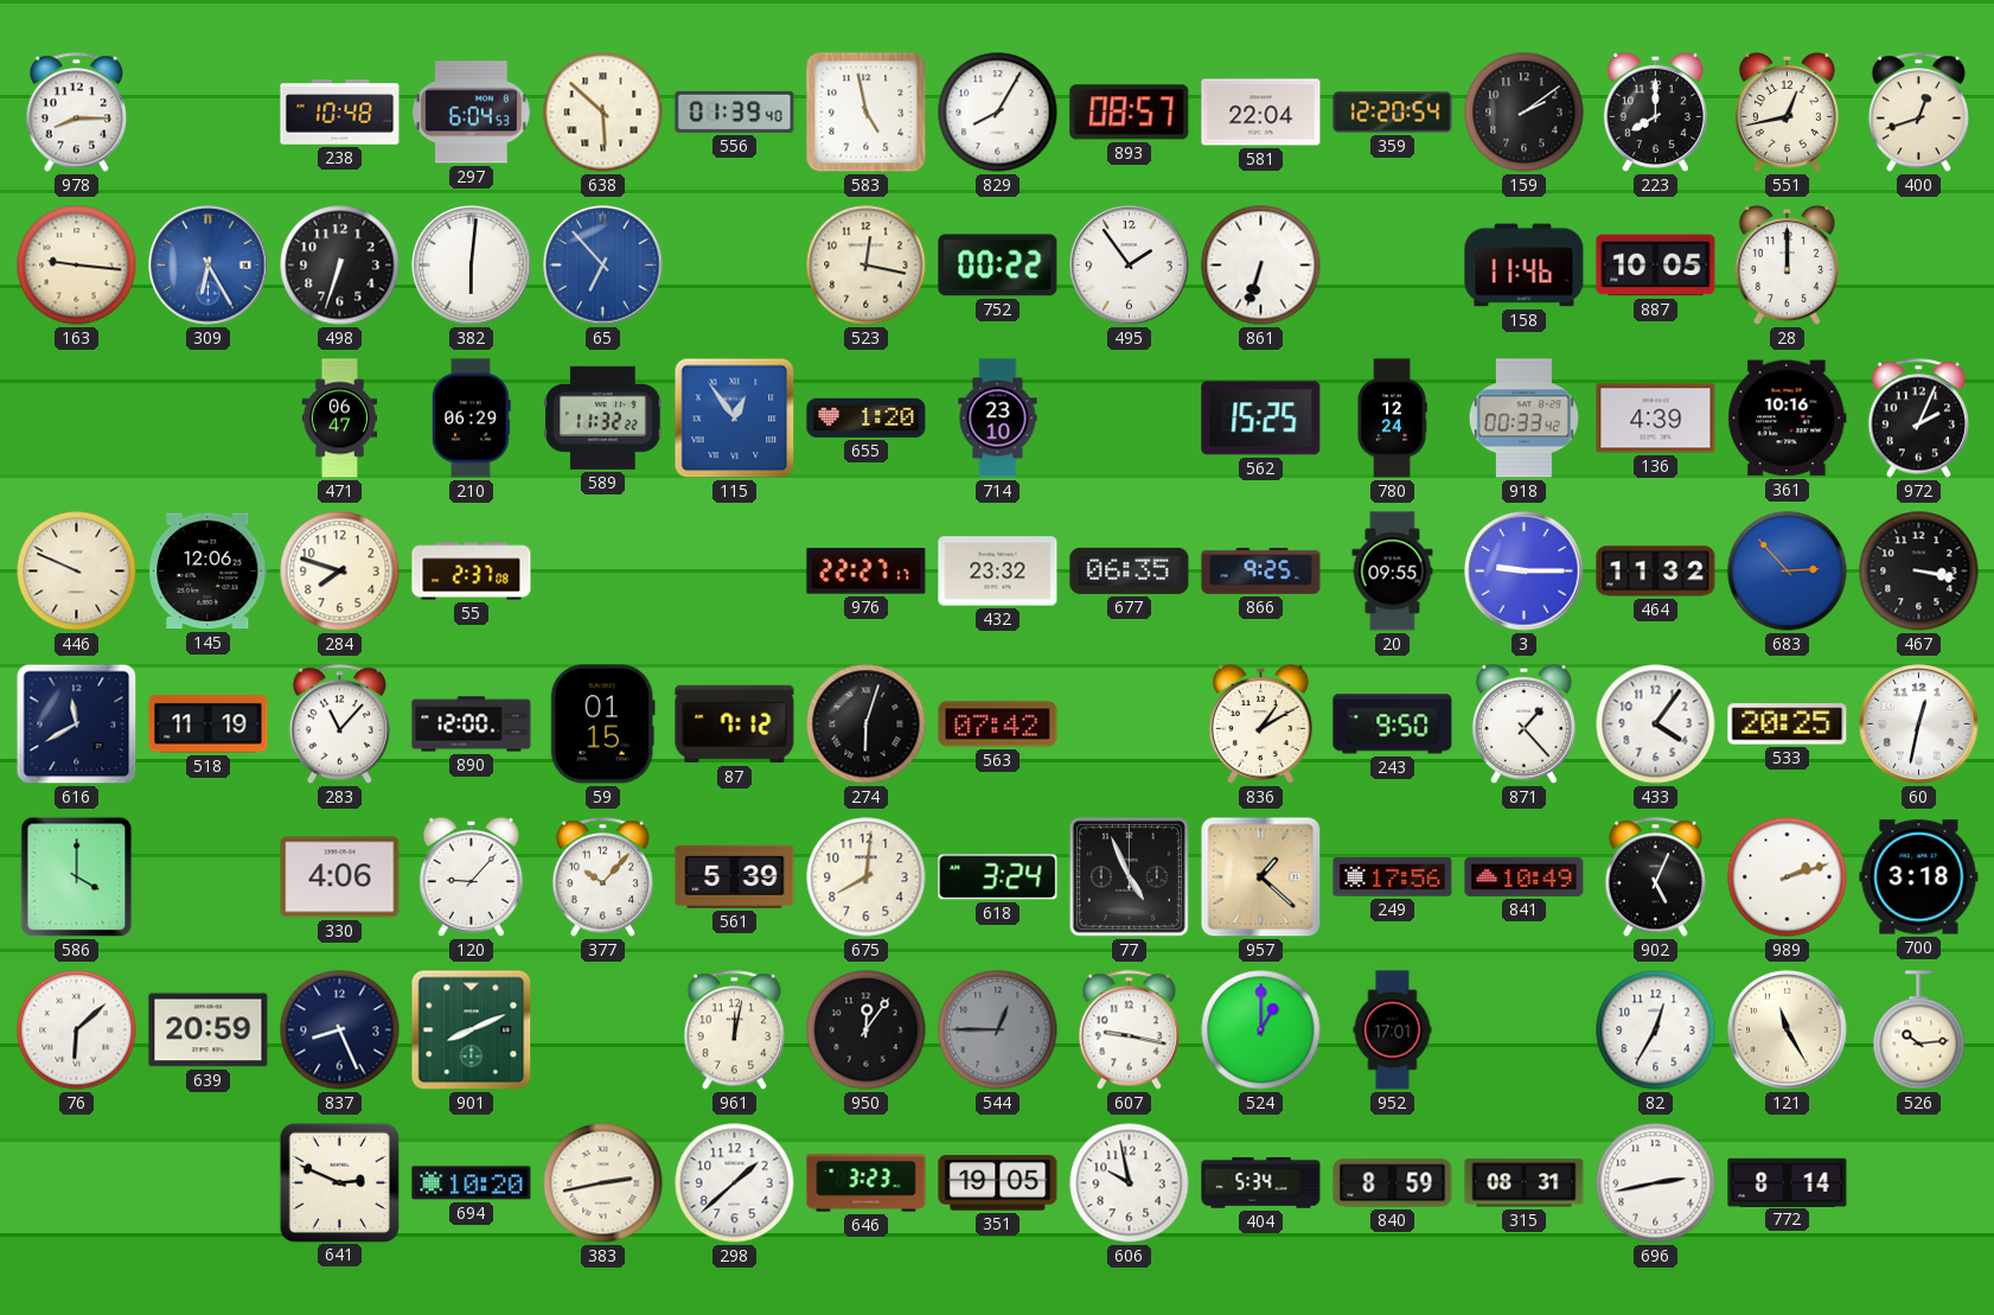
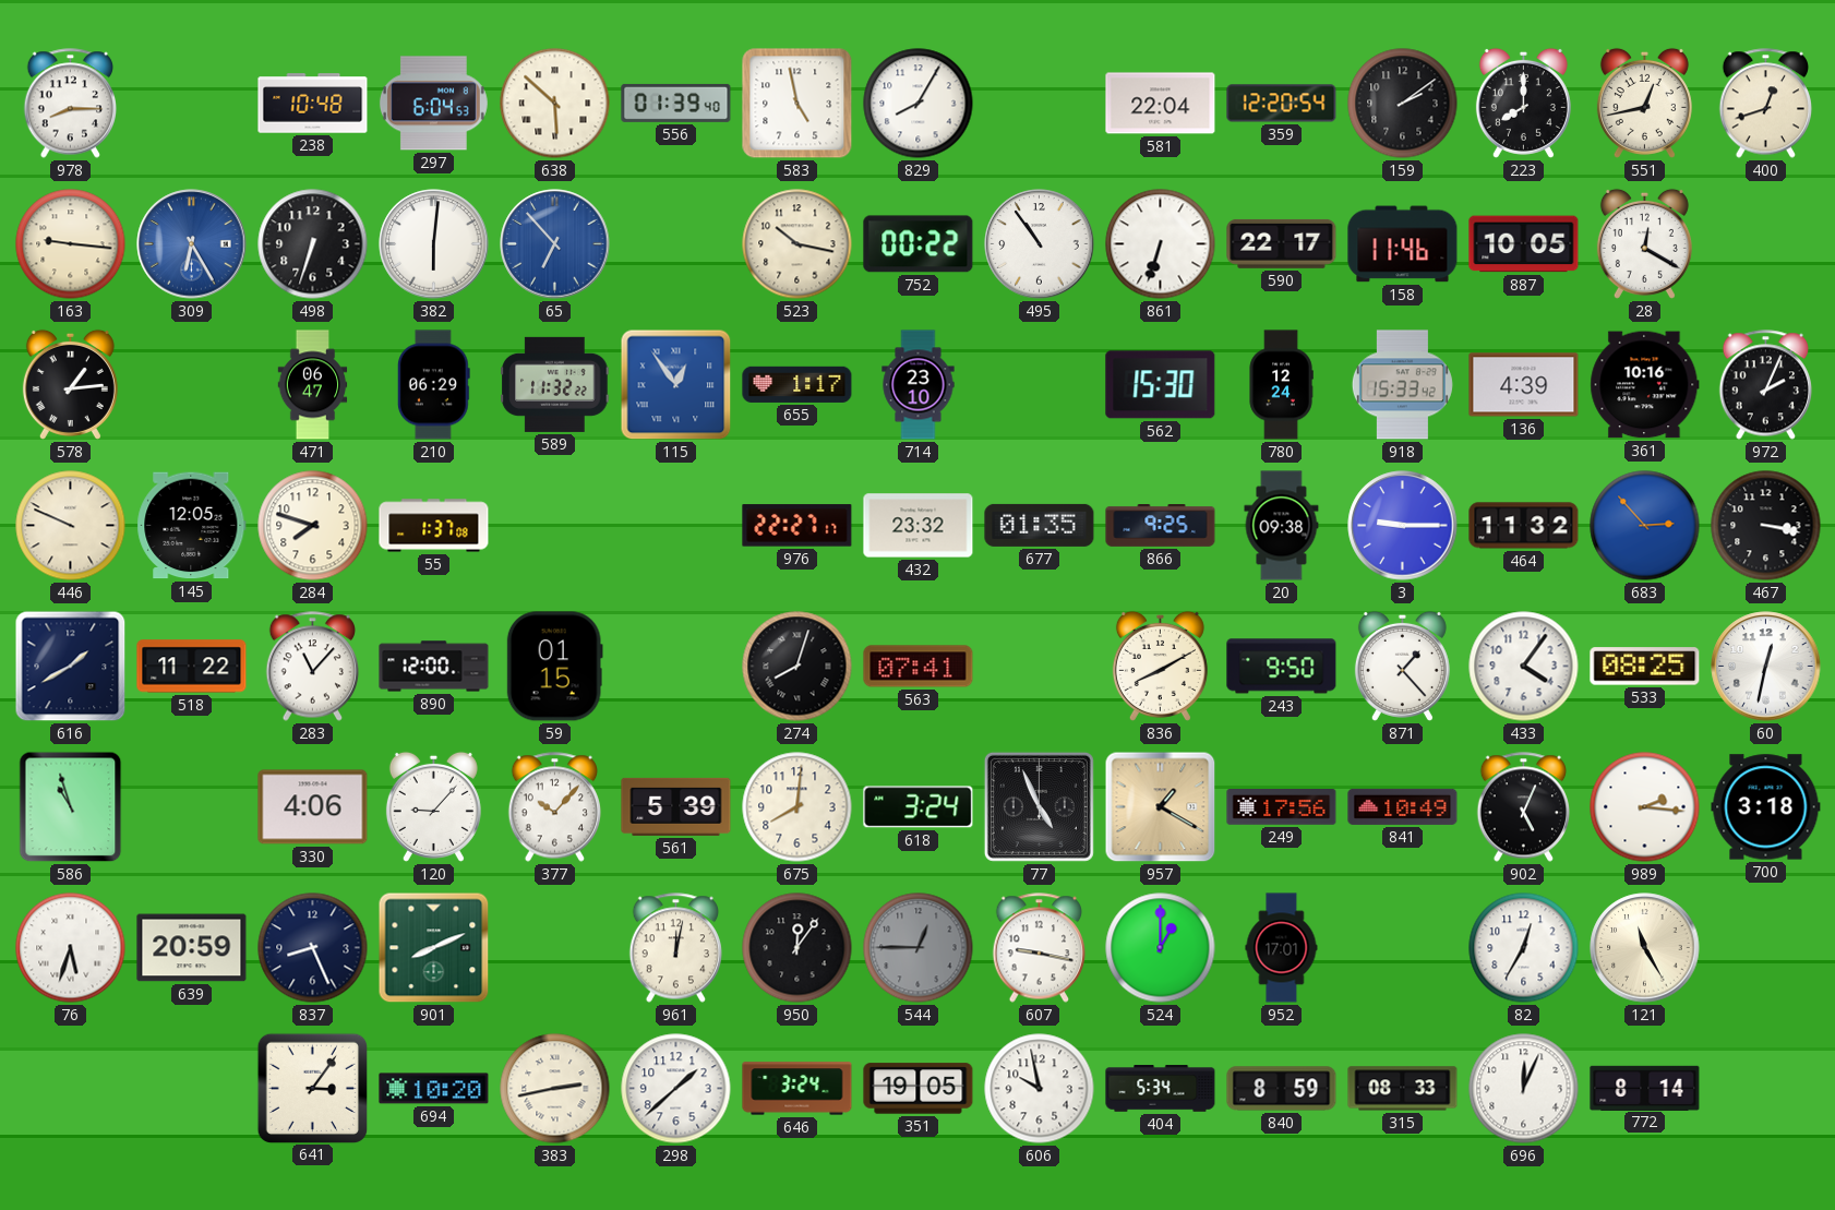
893: 08:57 -> none
523: 12:17 -> 10:17
495: 1:54 -> 10:54
590: none -> 22:17
28: 12:00 -> 12:20
578: none -> 1:14
655: 1:20 -> 1:17
562: 15:25 -> 15:30
918: 00:33 -> 15:33
145: 12:06 -> 12:05
55: 2:37 -> 1:37
677: 06:35 -> 01:35
20: 09:55 -> 09:38
616: 11:40 -> 1:40
518: 11:19 -> 11:22
87: 7:12 -> none
274: 6:03 -> 8:03
563: 07:42 -> 07:41
836: 1:10 -> 8:10
533: 20:25 -> 08:25
586: 4:00 -> 10:57
957: 1:22 -> 1:20
989: 2:12 -> 2:16
76: 6:08 -> 5:33
526: 10:14 -> none
641: 2:49 -> 3:06
646: 3:23 -> 3:24
315: 08:31 -> 08:33
696: 2:43 -> 12:04
